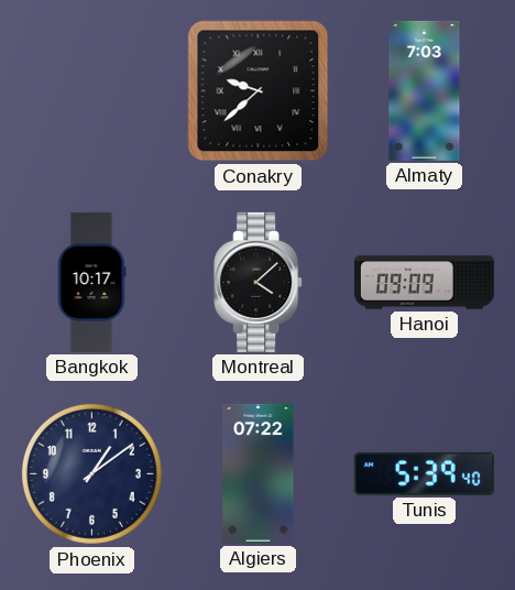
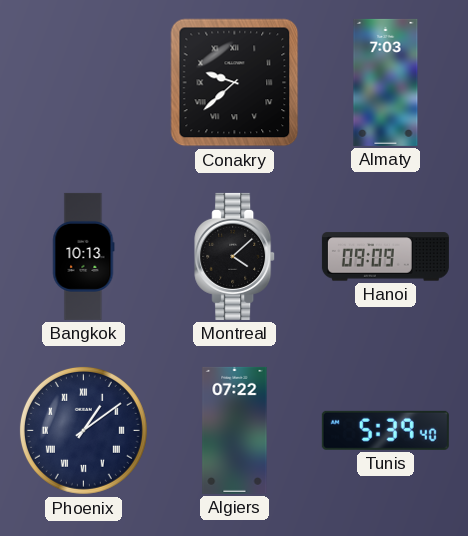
Bangkok: 10:17 -> 10:13
Phoenix numerals: Arabic -> Roman
